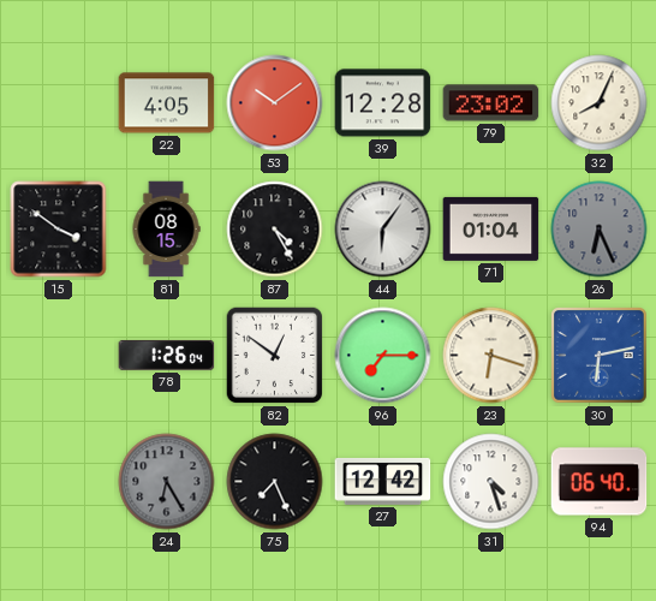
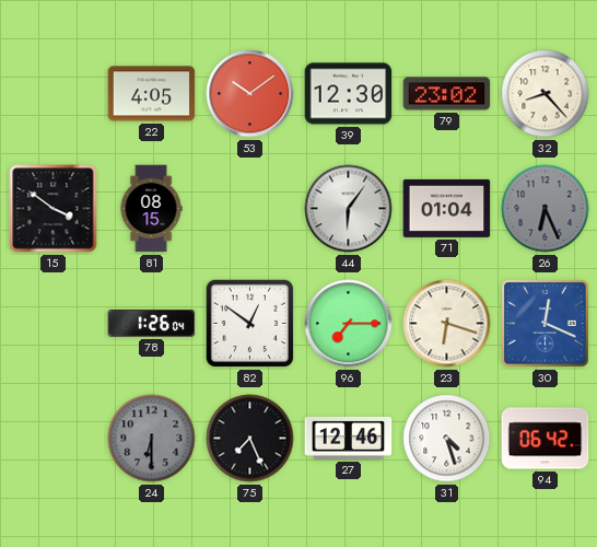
39: 12:28 -> 12:30
32: 8:04 -> 8:23
87: 4:25 -> none
30: 6:13 -> 12:19
24: 6:25 -> 6:30
27: 12:42 -> 12:46
94: 06:40 -> 06:42
